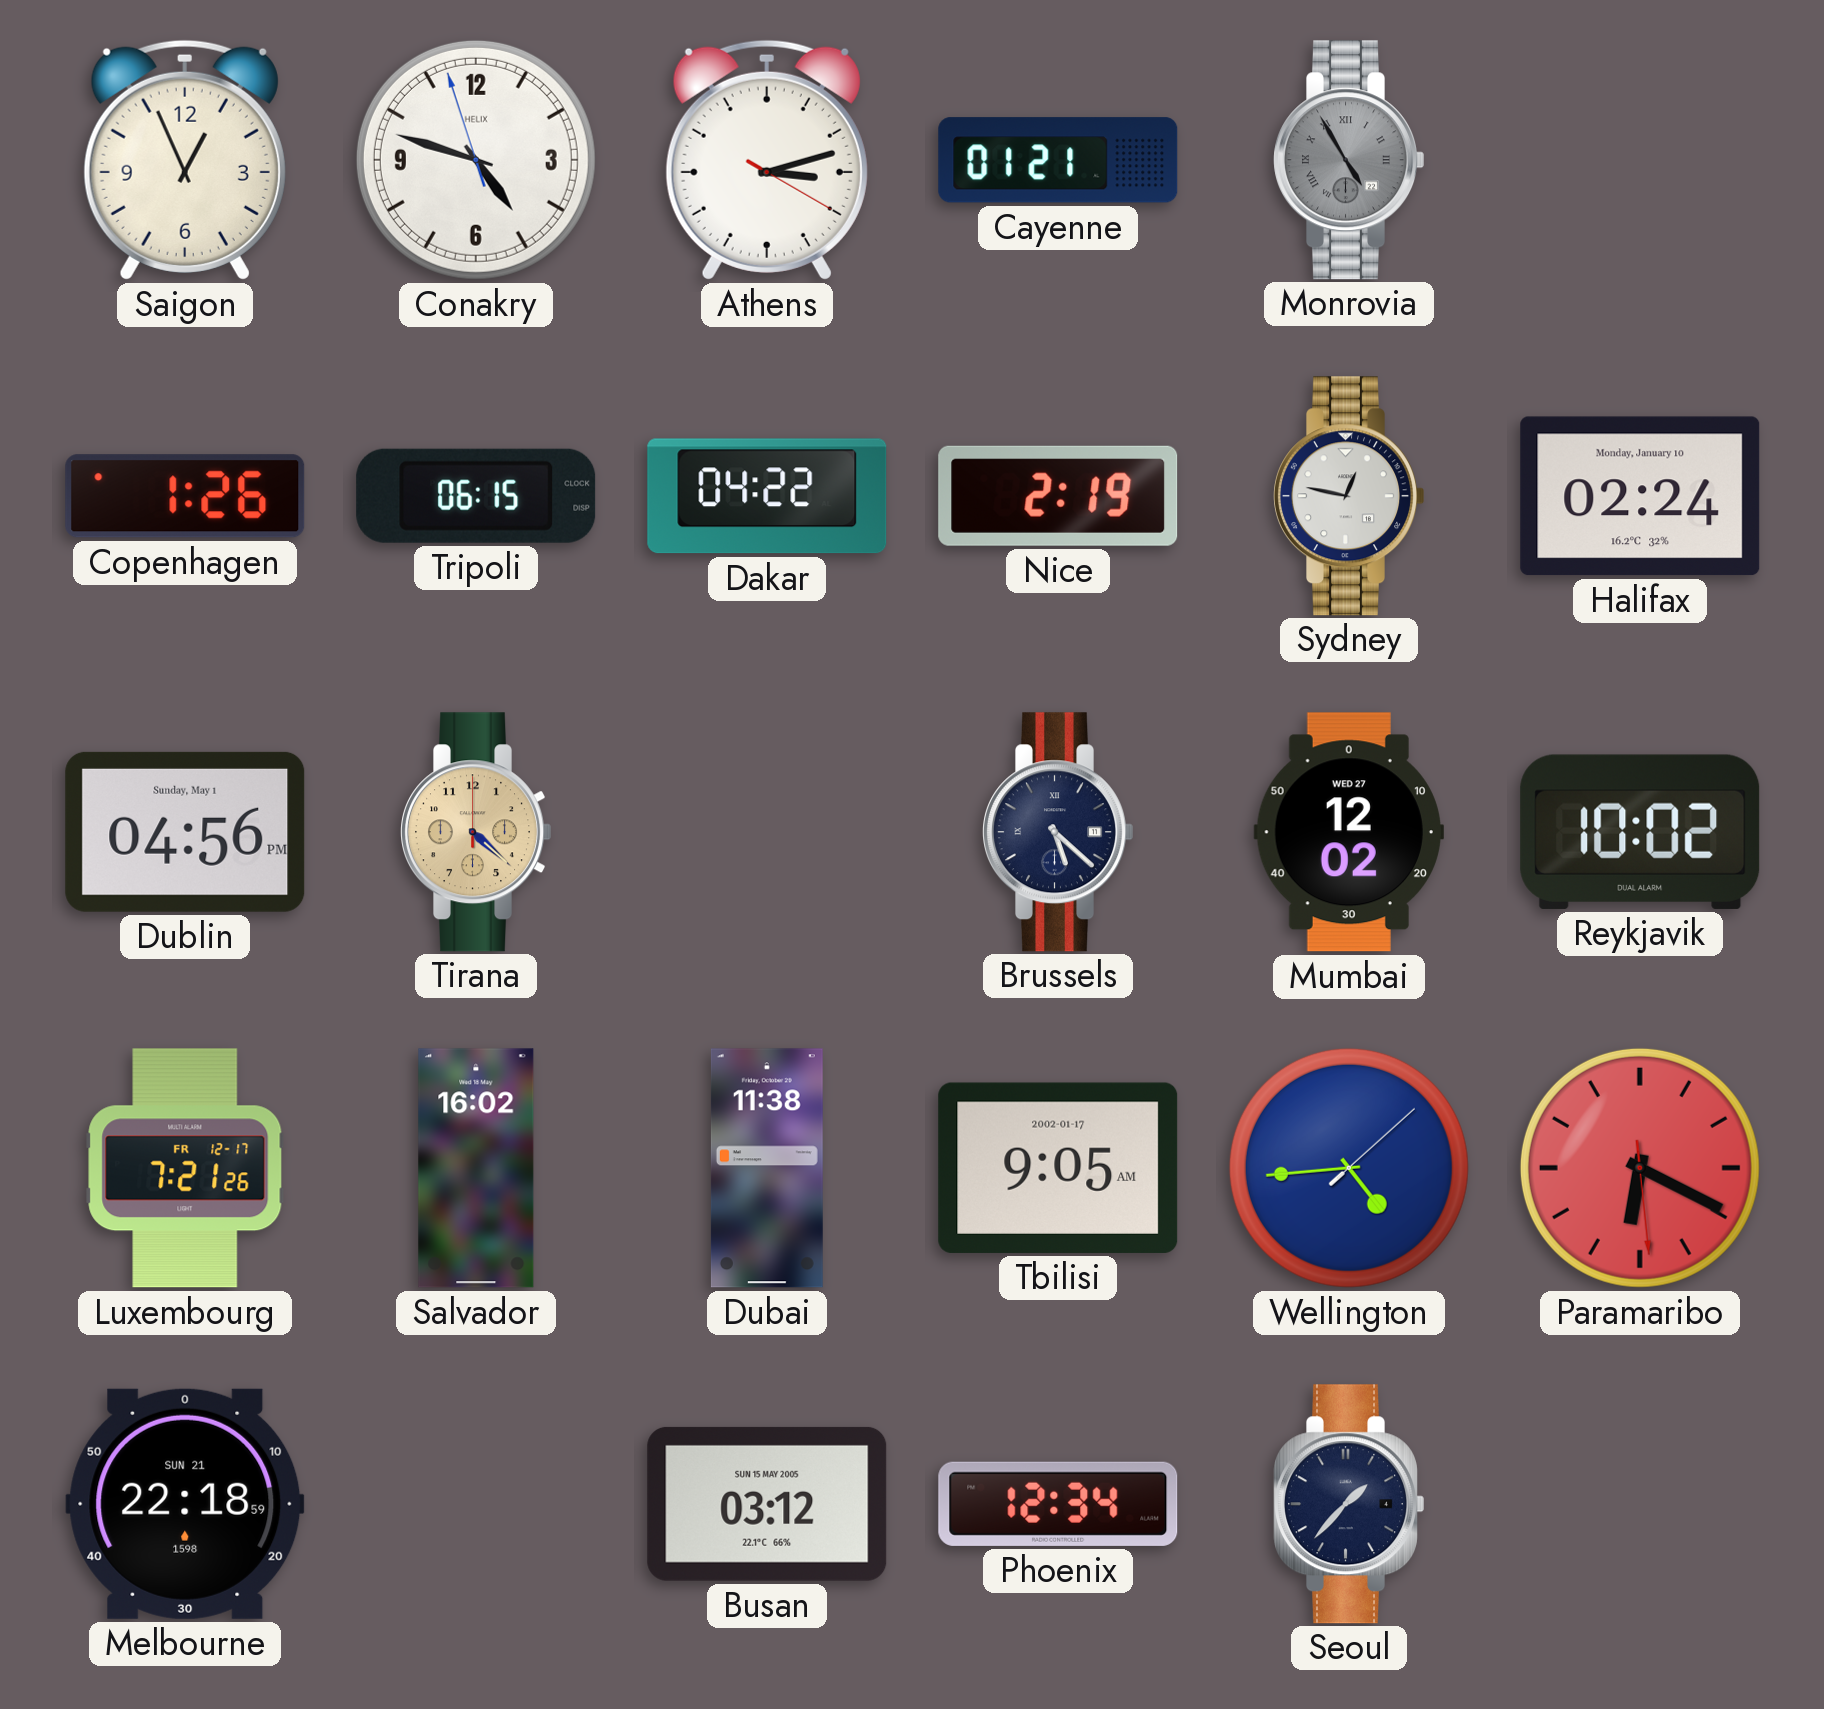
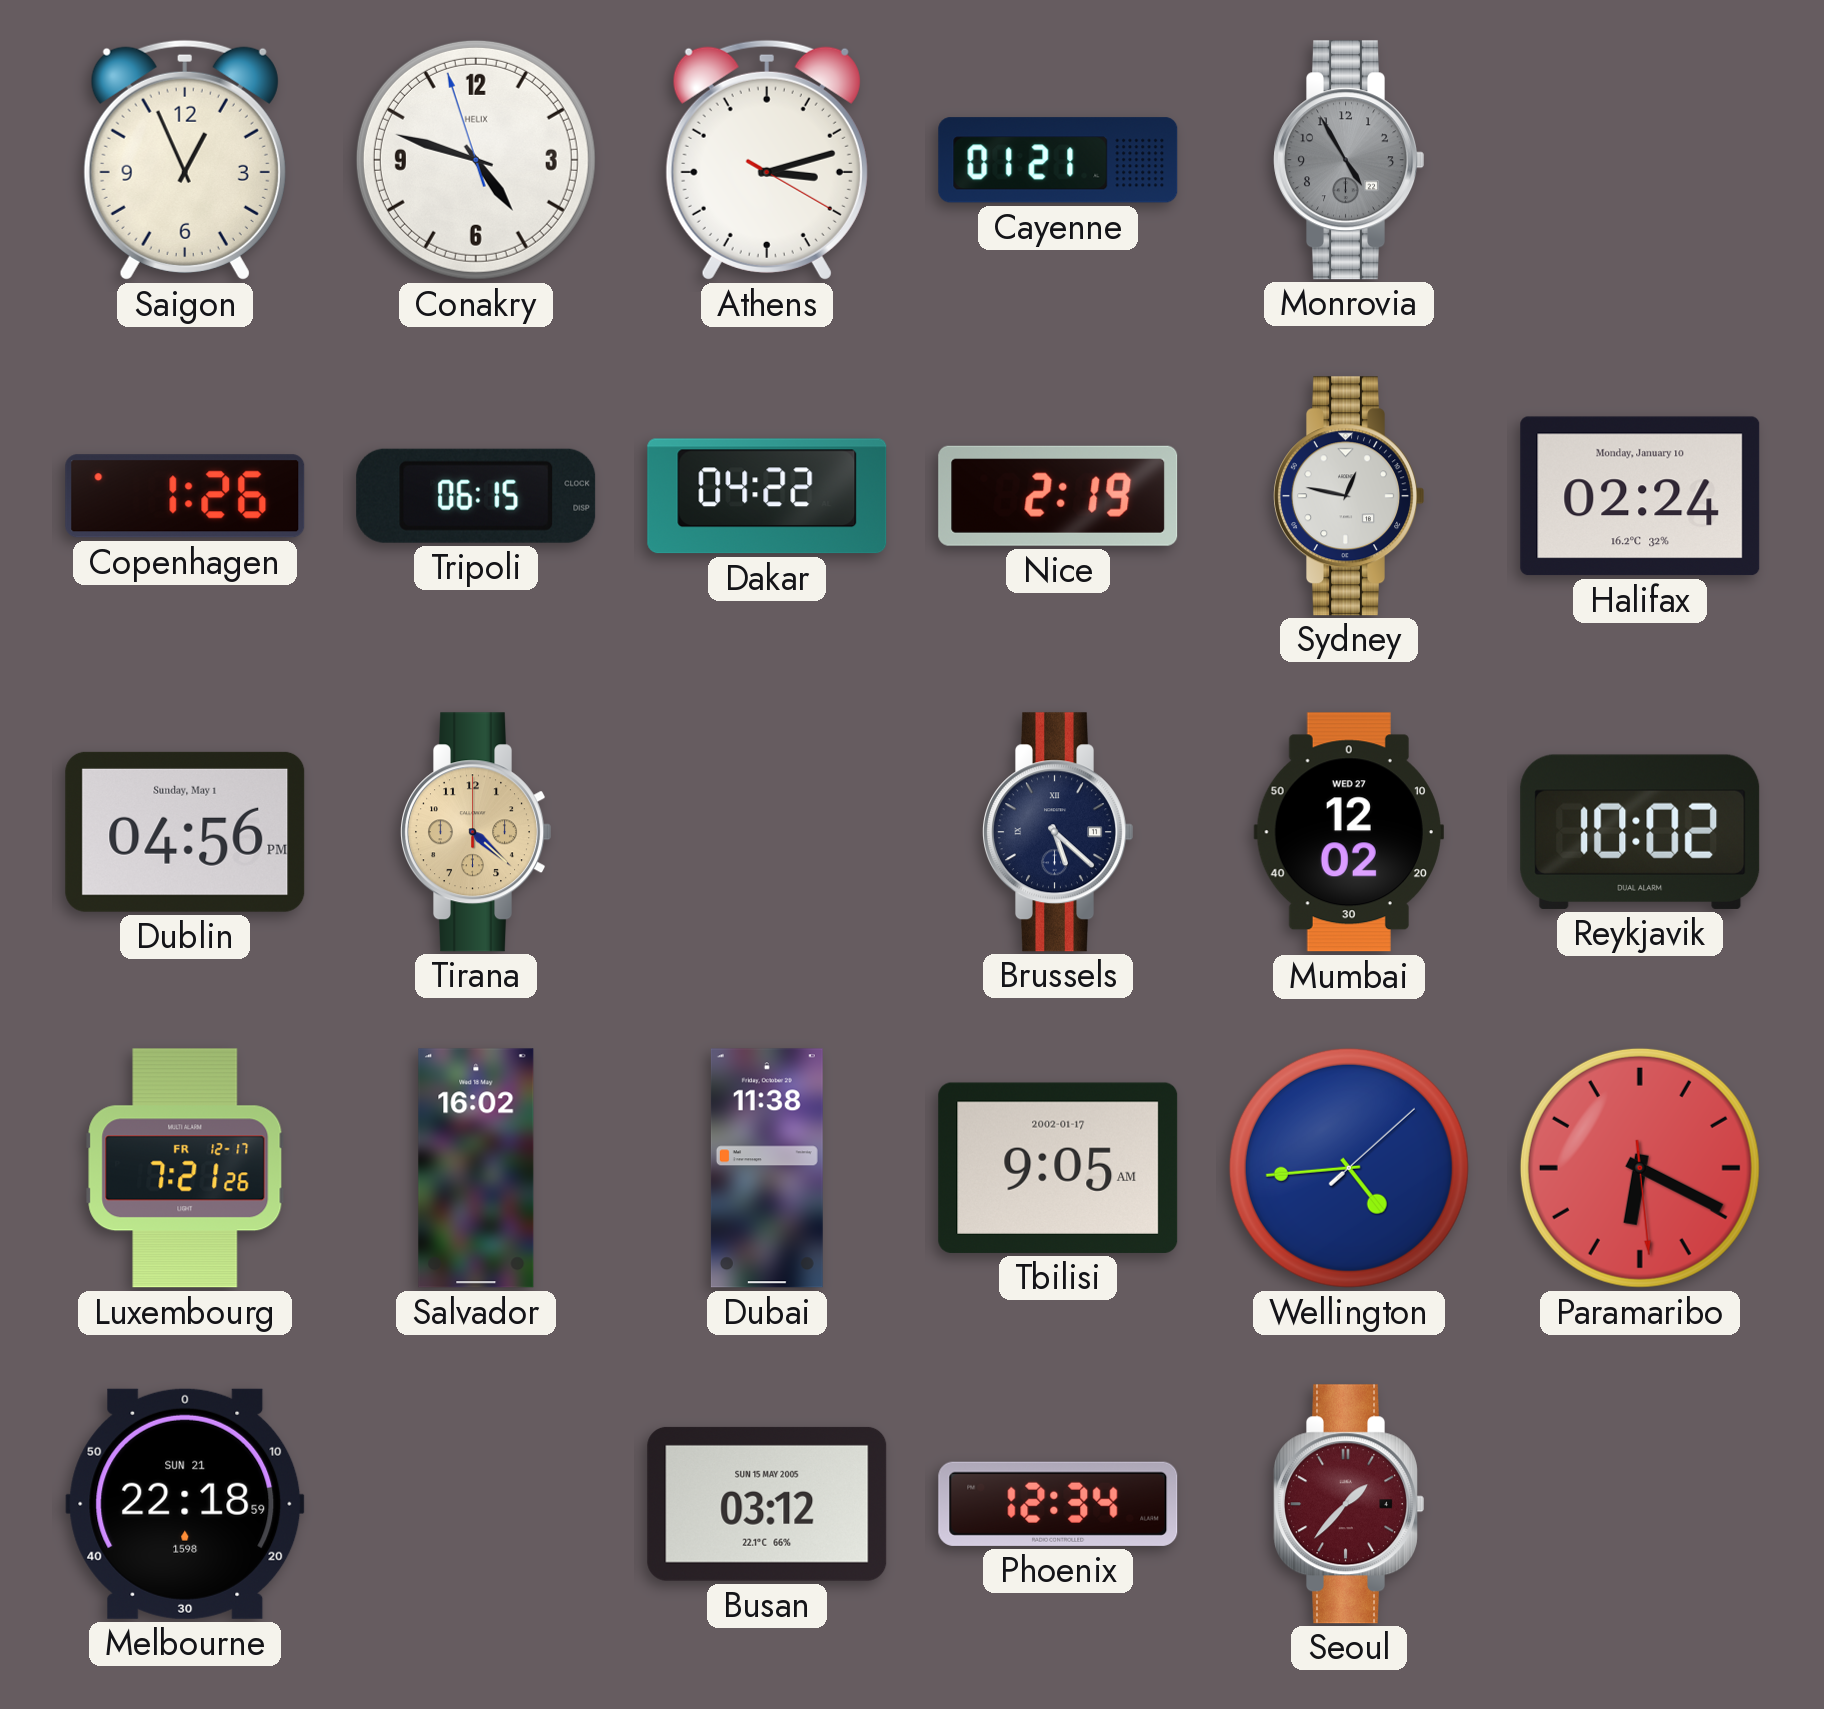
Monrovia numerals: Roman -> Arabic
Seoul dial: navy -> burgundy
